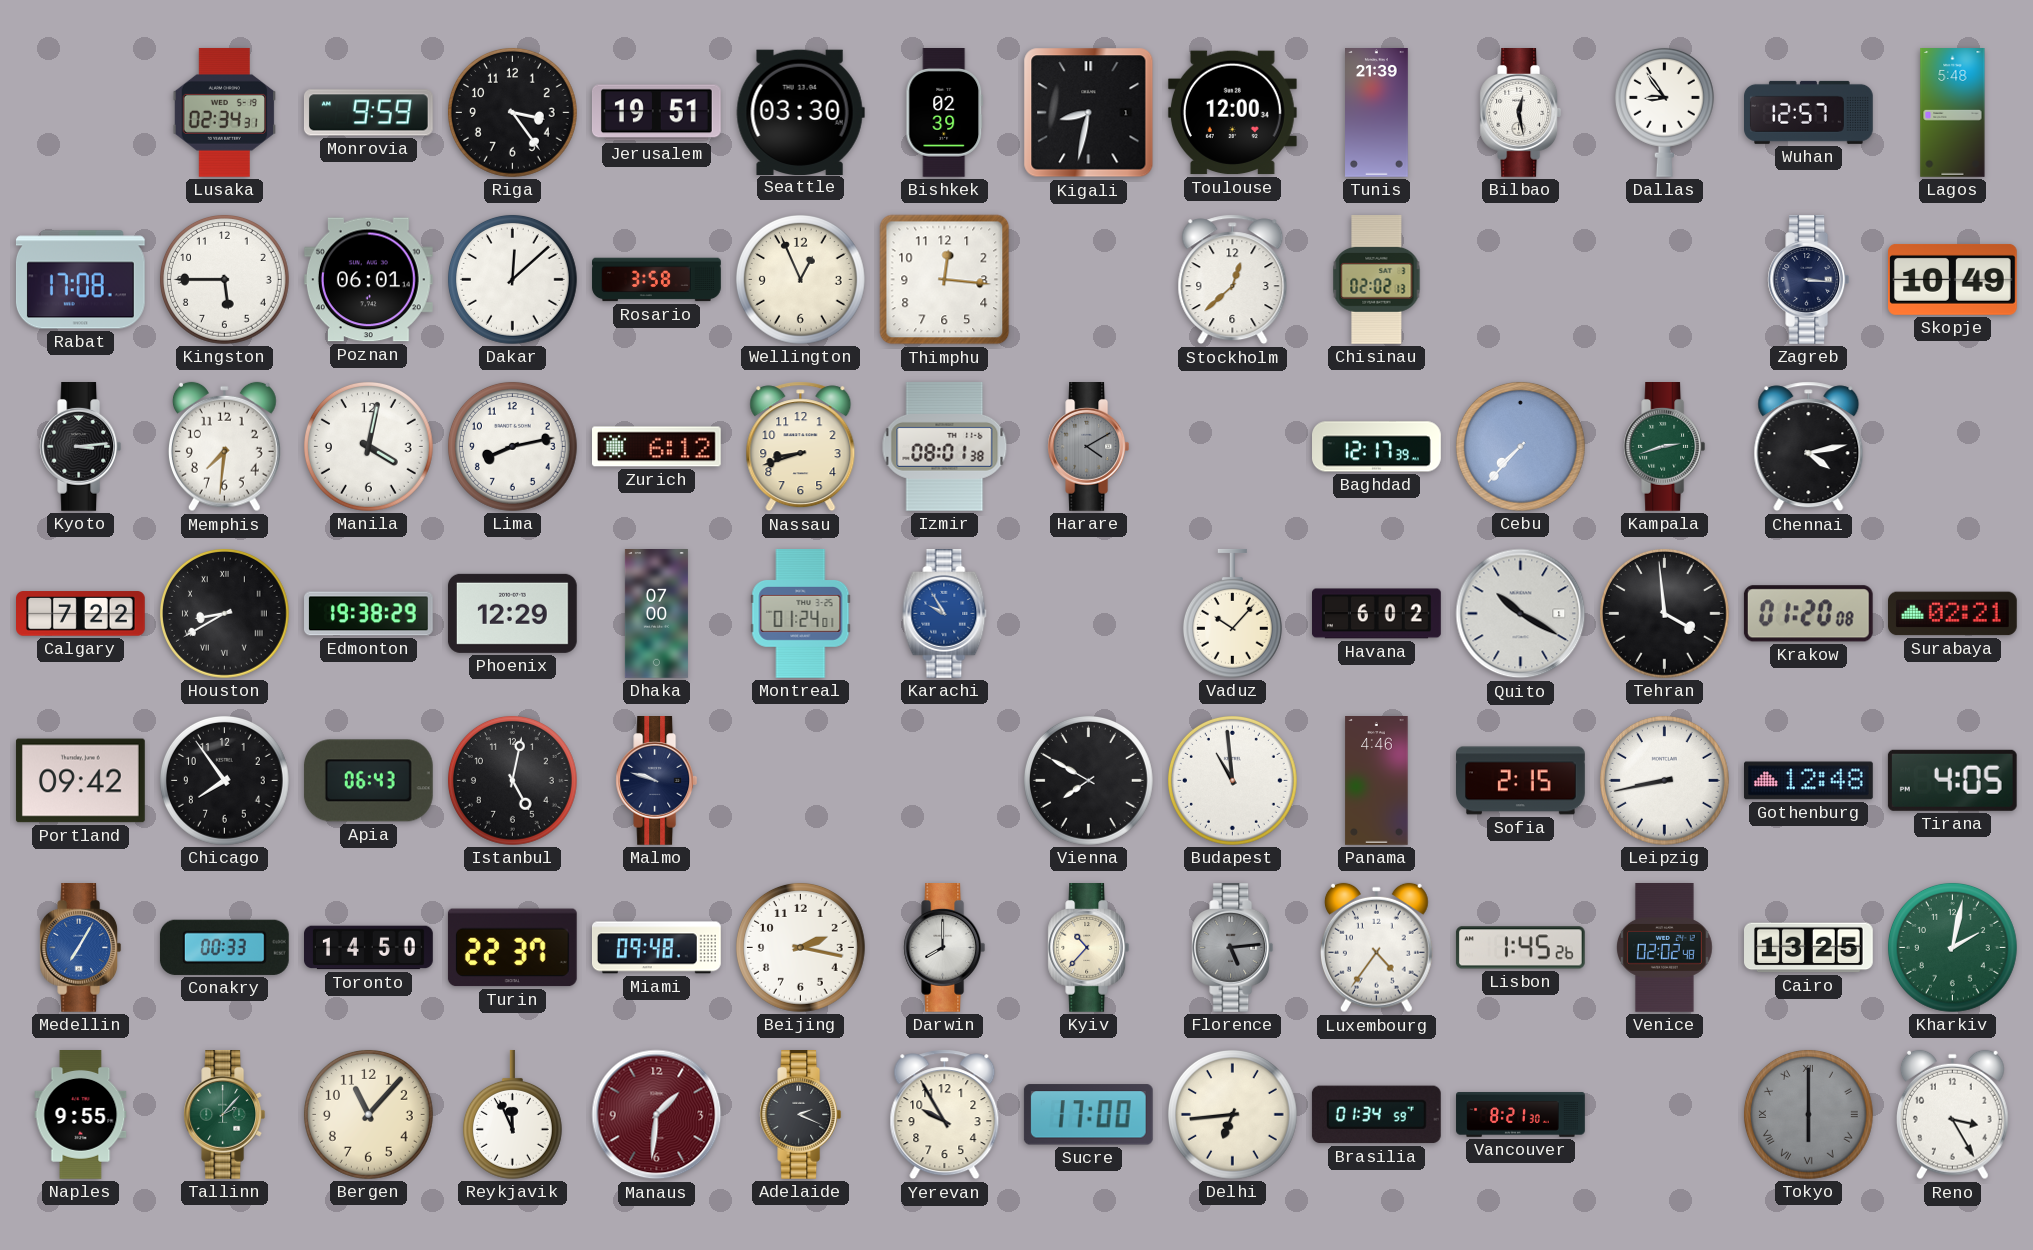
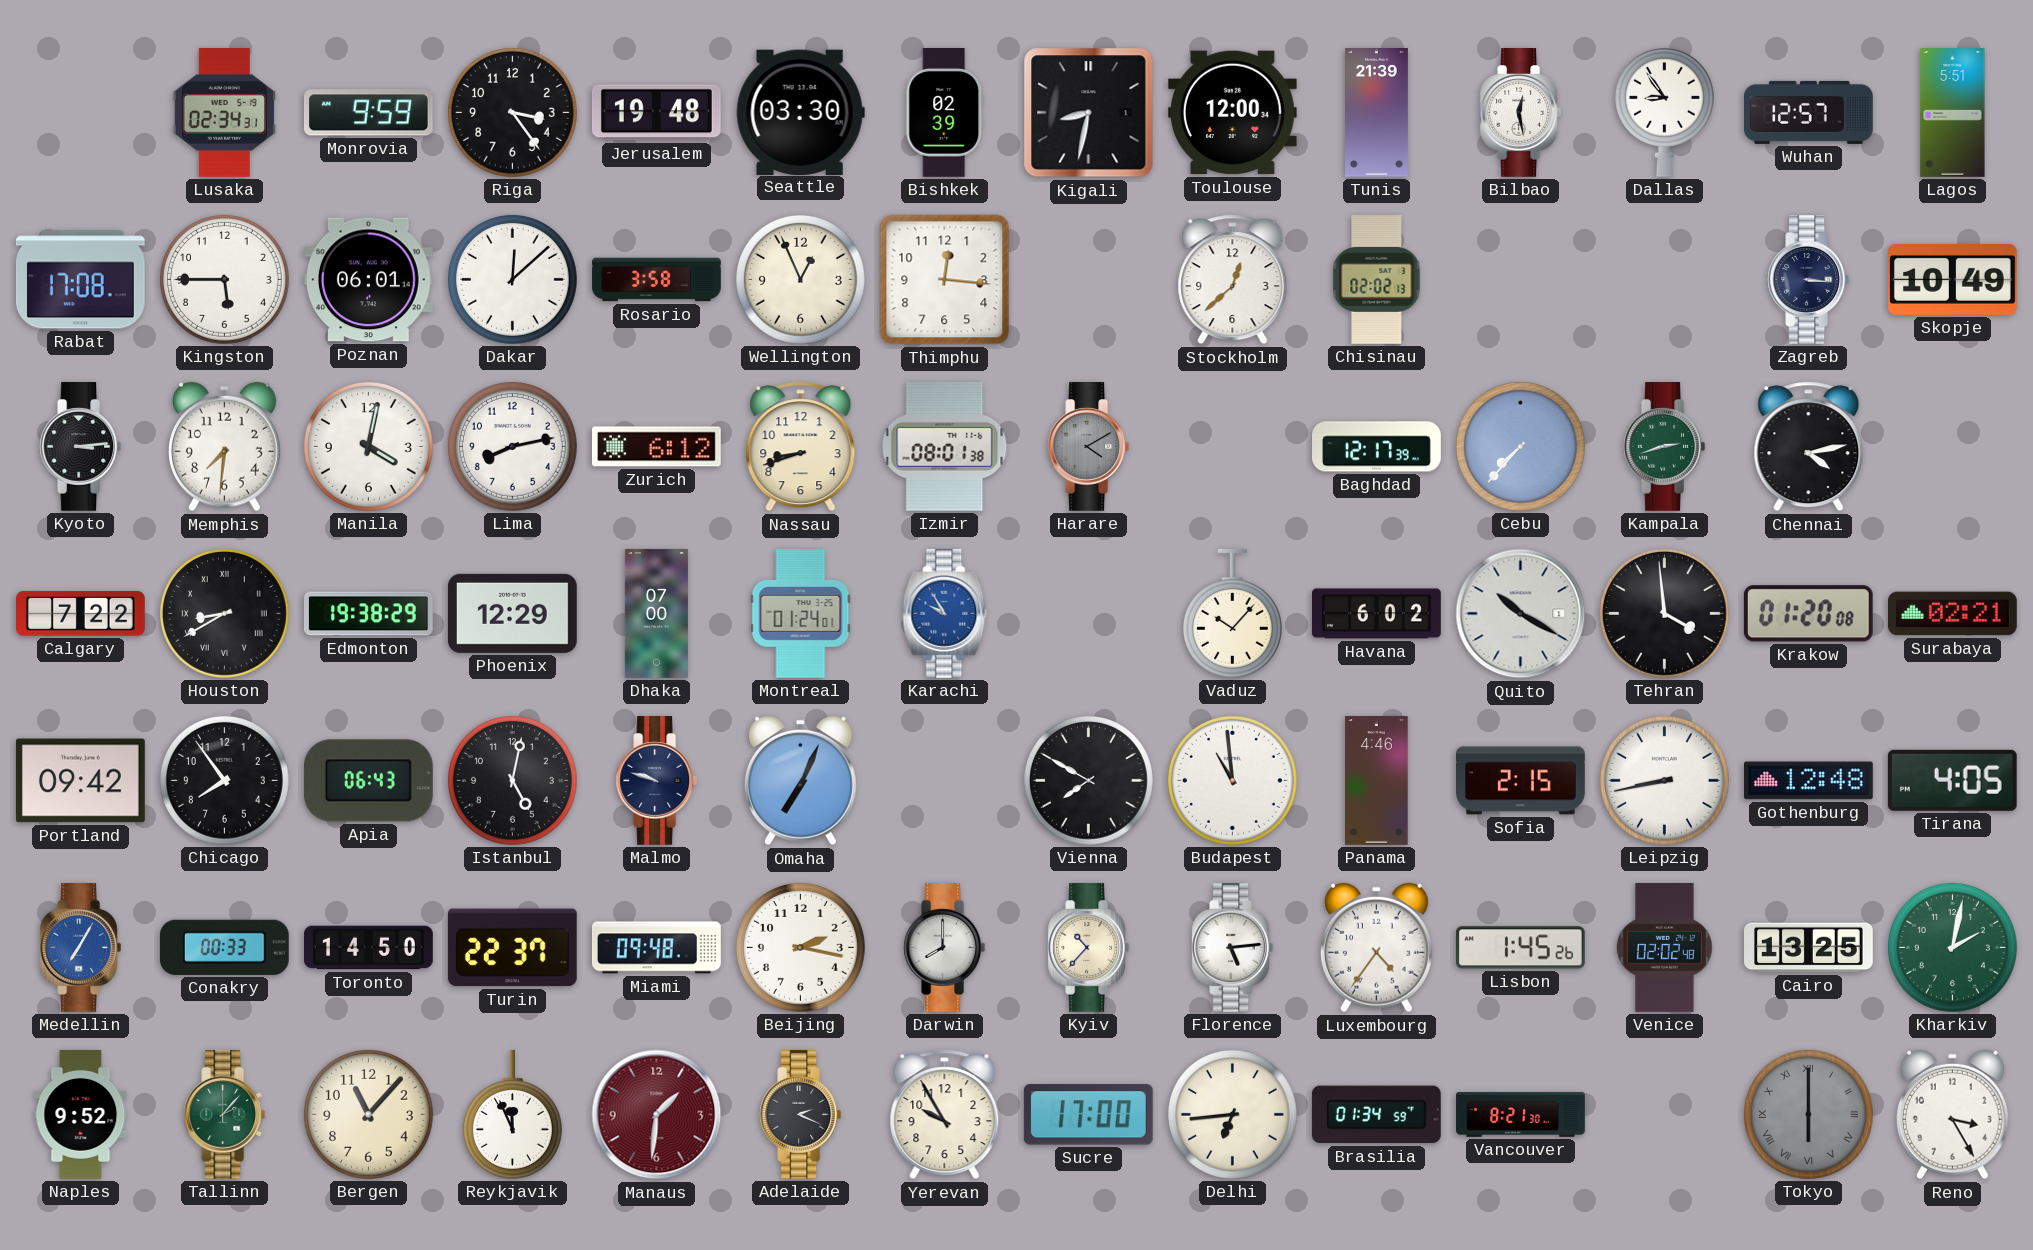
Jerusalem: 19:51 -> 19:48
Lagos: 5:48 -> 5:51
Omaha: none -> 7:04
Florence dial: grey -> white
Naples: 9:55 -> 9:52
